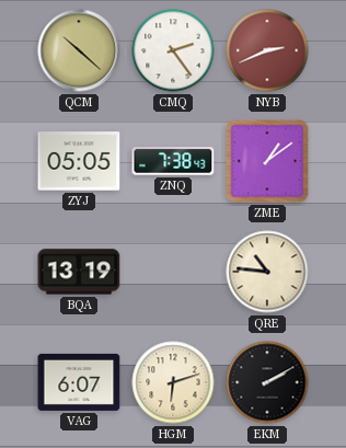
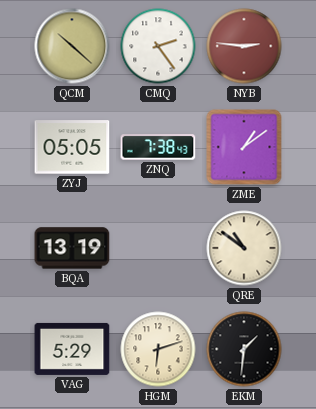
NYB: 2:41 -> 2:46
QRE: 10:46 -> 10:51
VAG: 6:07 -> 5:29
EKM: 2:10 -> 1:31
